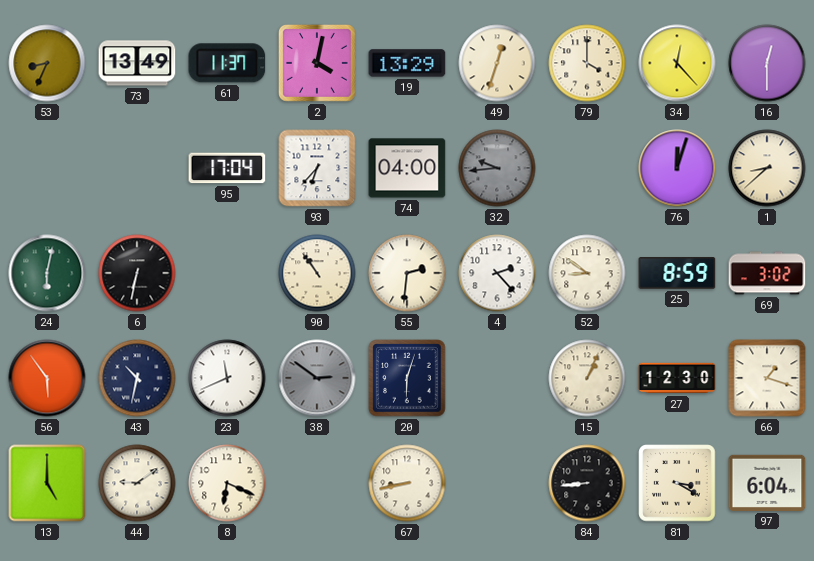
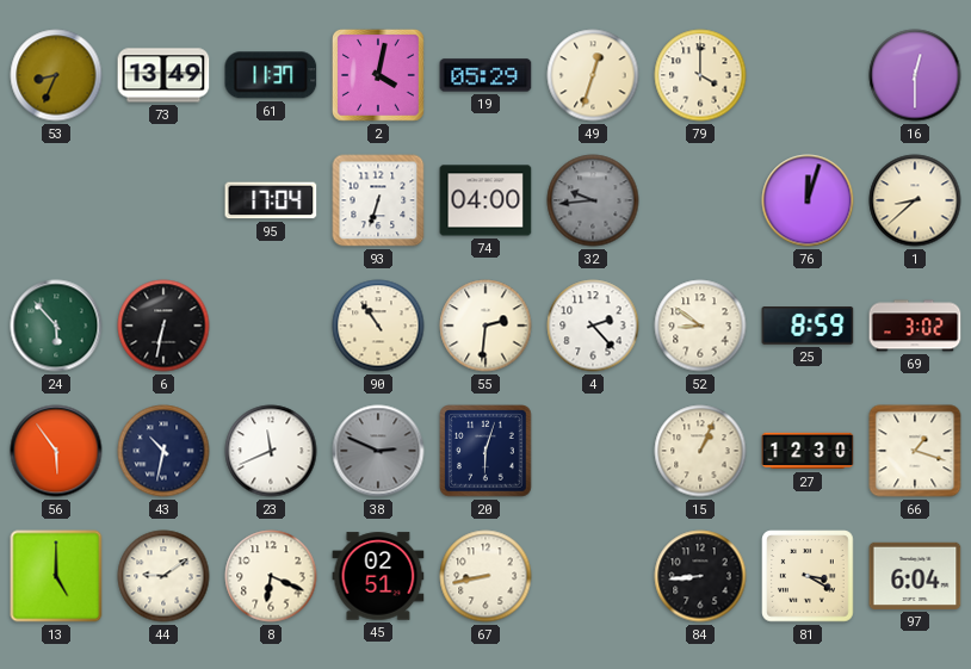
19: 13:29 -> 05:29
34: 12:23 -> none
93: 6:37 -> 6:33
24: 6:02 -> 5:53
38: 2:51 -> 2:49
45: none -> 02:51
